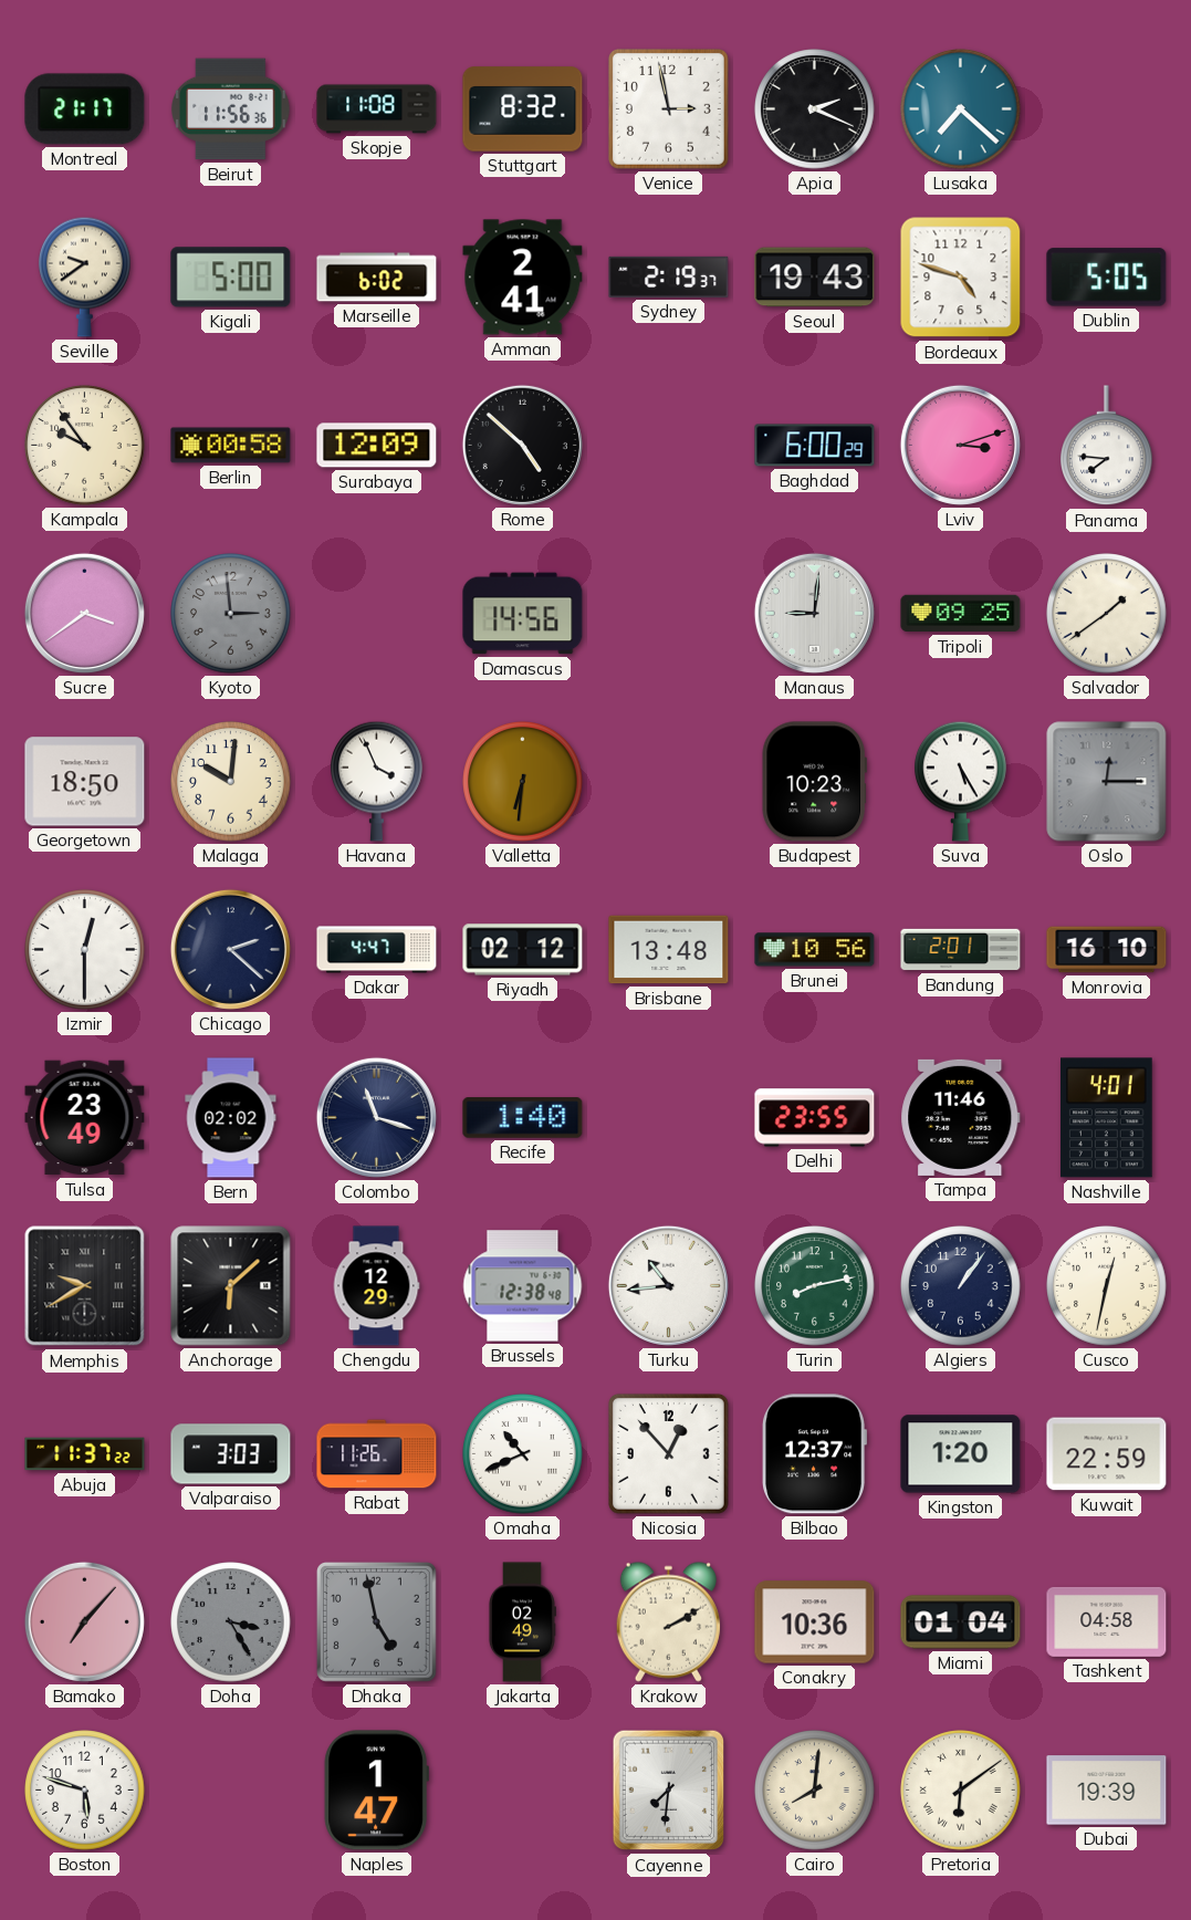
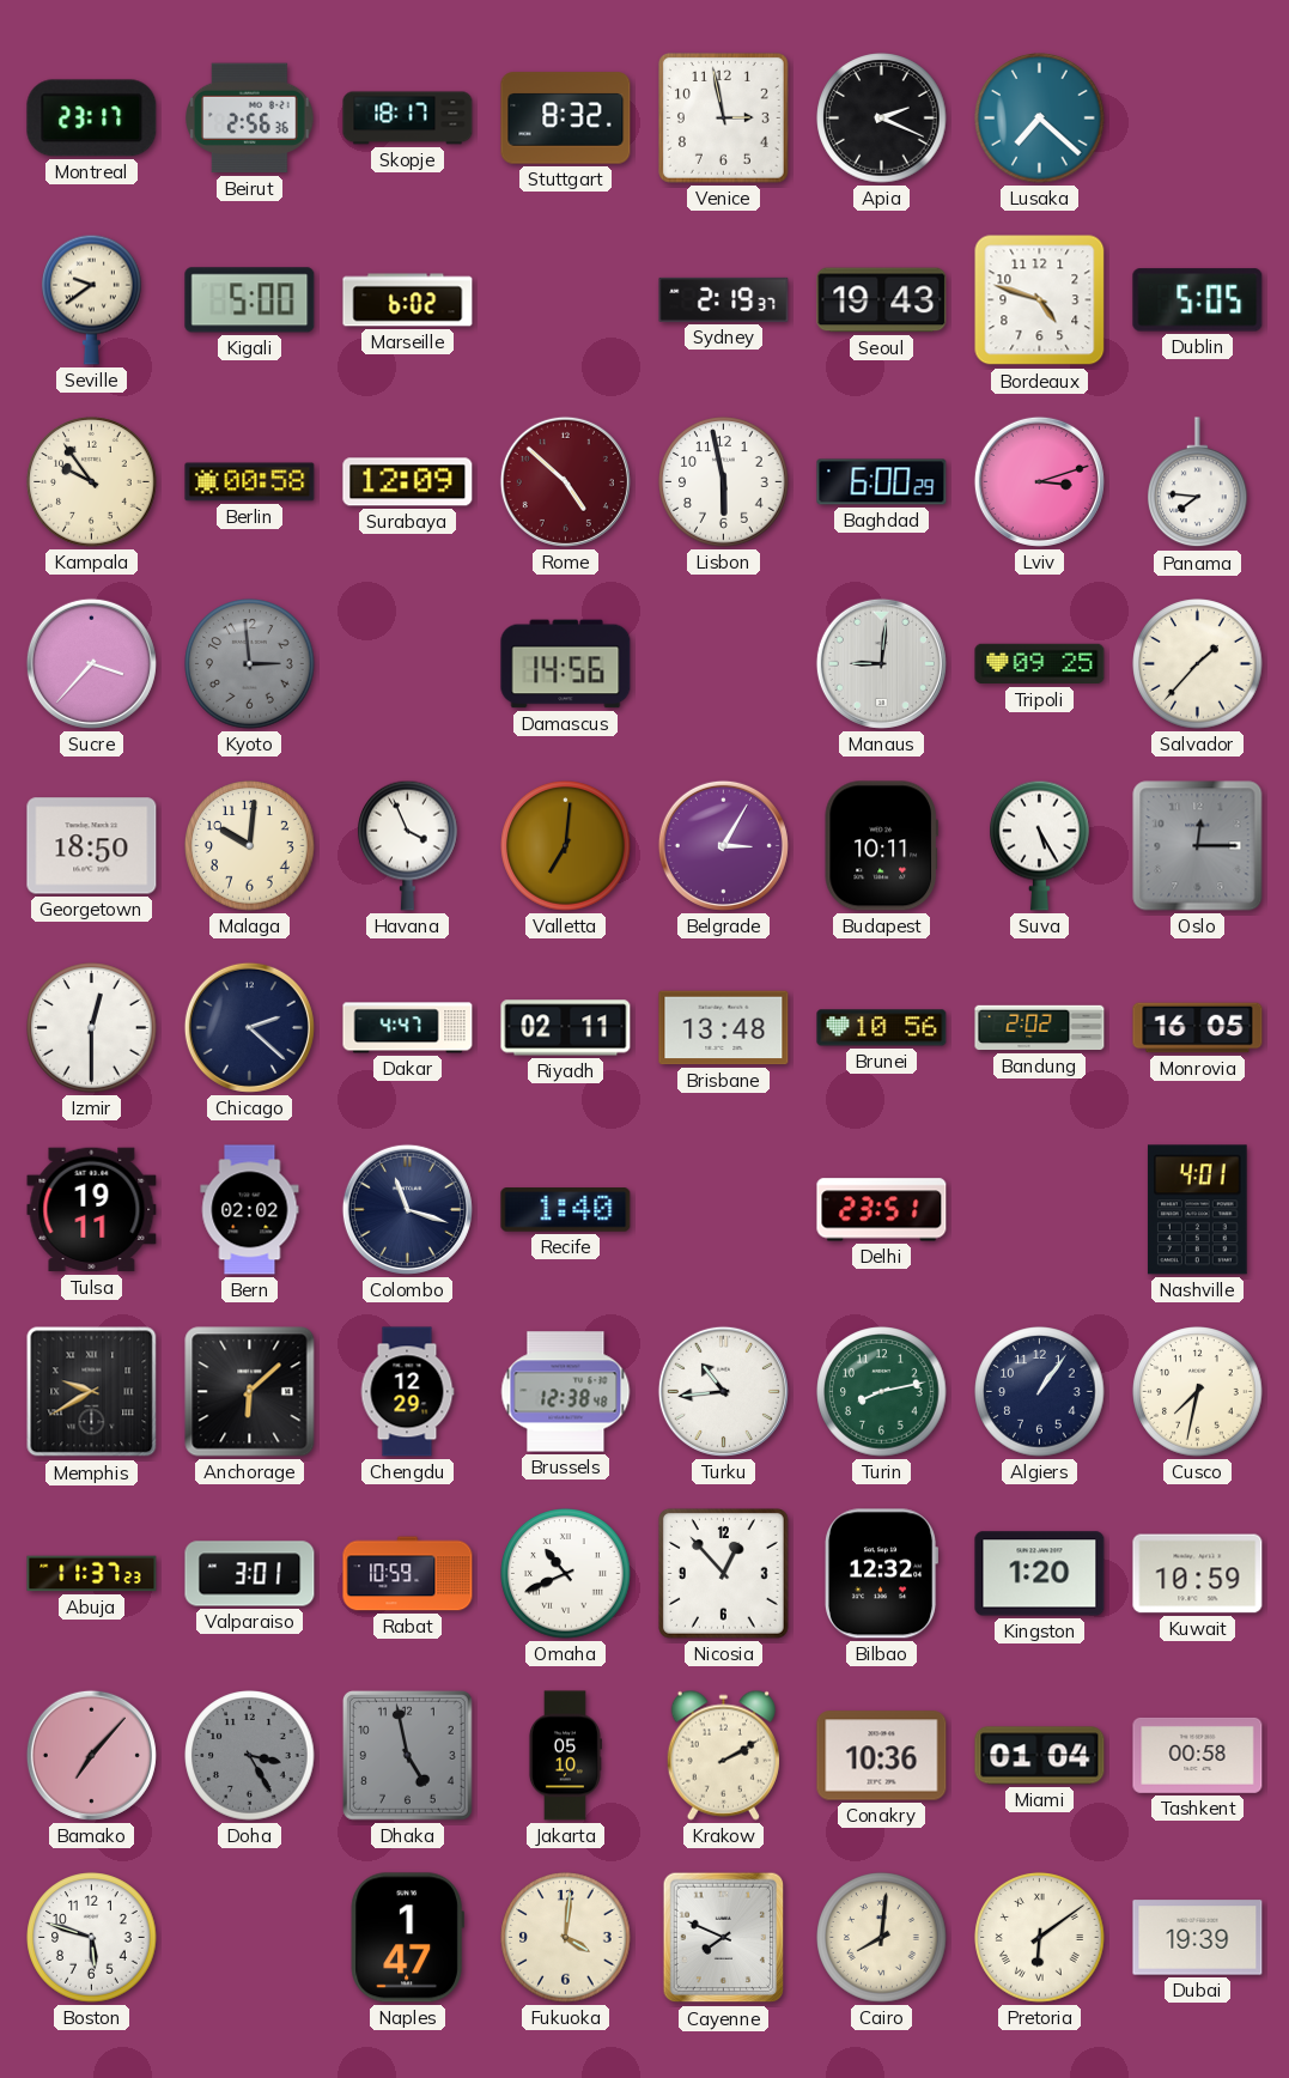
Montreal: 21:17 -> 23:17
Beirut: 11:56 -> 2:56
Skopje: 11:08 -> 18:17
Amman: 2:41 -> none
Rome dial: black -> burgundy
Lisbon: none -> 5:58
Sucre: 3:39 -> 3:37
Salvador: 1:39 -> 1:37
Valletta: 6:31 -> 7:01
Belgrade: none -> 3:05
Budapest: 10:23 -> 10:11
Riyadh: 02:12 -> 02:11
Bandung: 2:01 -> 2:02
Monrovia: 16:10 -> 16:05
Tulsa: 23:49 -> 19:11
Delhi: 23:55 -> 23:51
Tampa: 11:46 -> none
Cusco: 12:32 -> 7:32
Abuja: 11:37:22 -> 11:37:23
Valparaiso: 3:03 -> 3:01
Rabat: 11:26 -> 10:59
Bilbao: 12:37 -> 12:32
Kuwait: 22:59 -> 10:59
Jakarta: 02:49 -> 05:10
Tashkent: 04:58 -> 00:58
Fukuoka: none -> 4:01
Cayenne: 7:31 -> 7:49
